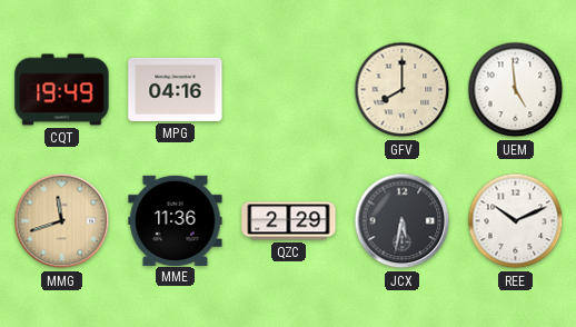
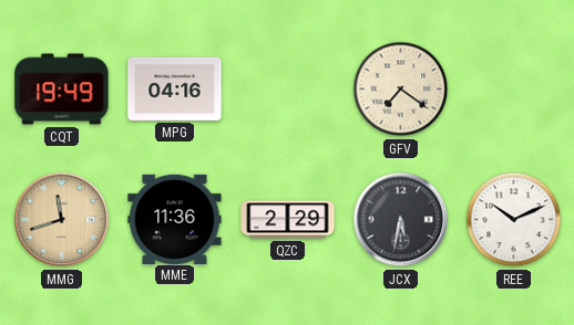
GFV: 8:00 -> 7:21
UEM: 4:59 -> none
